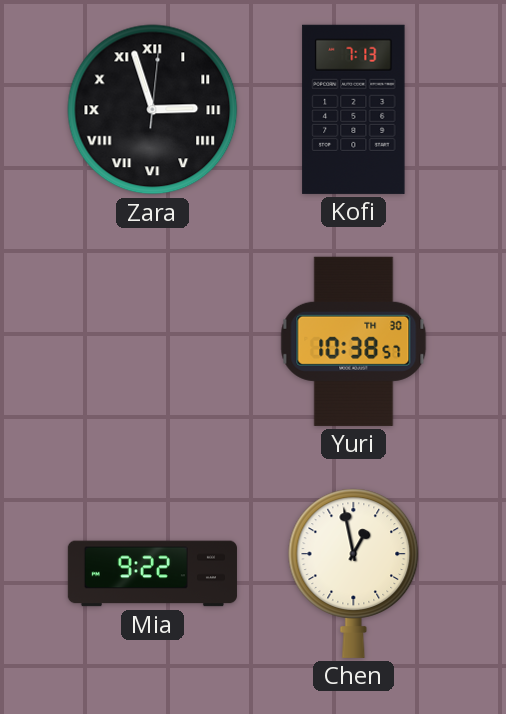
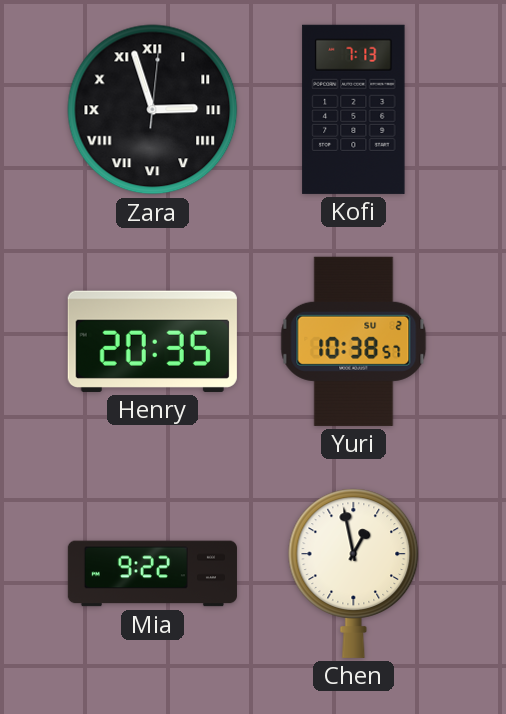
Henry: none -> 20:35
Yuri date: TH 30 -> SU 2
